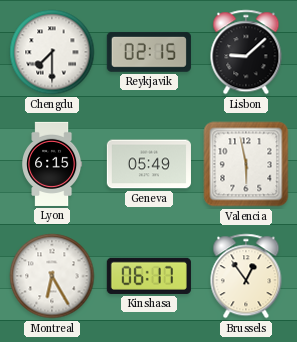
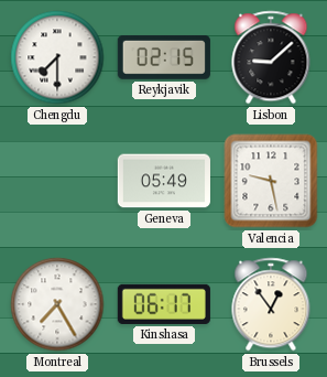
Lyon: 6:15 -> none
Valencia: 5:58 -> 9:28
Montreal: 6:25 -> 7:25
